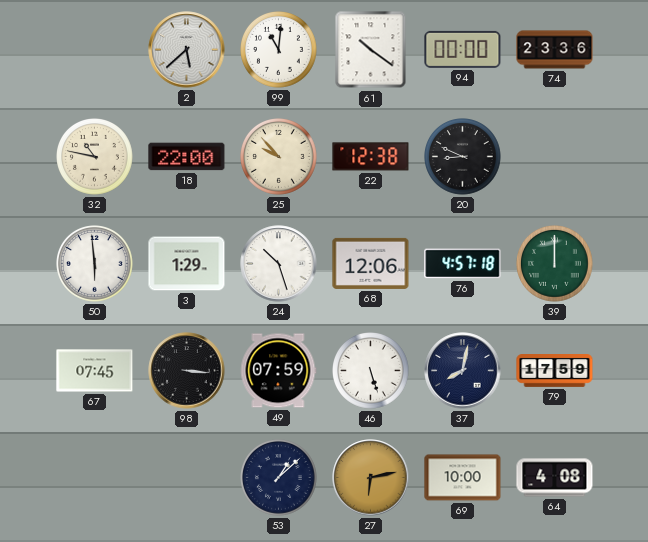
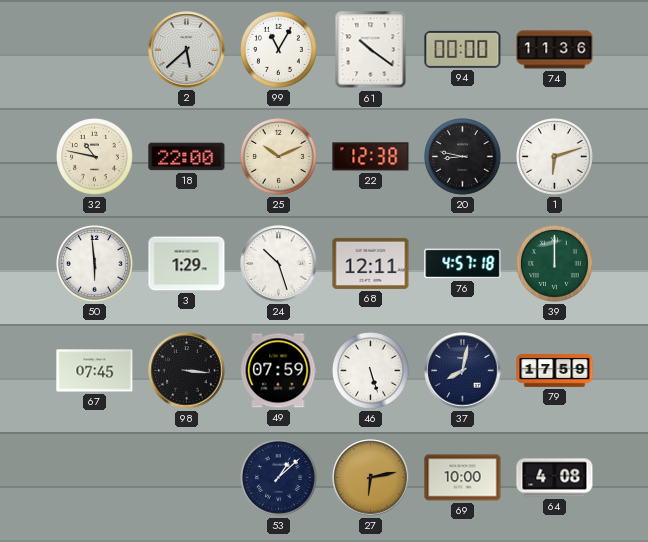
99: 11:01 -> 11:05
74: 23:36 -> 11:36
25: 9:53 -> 10:11
20: 8:49 -> 8:47
1: none -> 6:12
68: 12:06 -> 12:11
